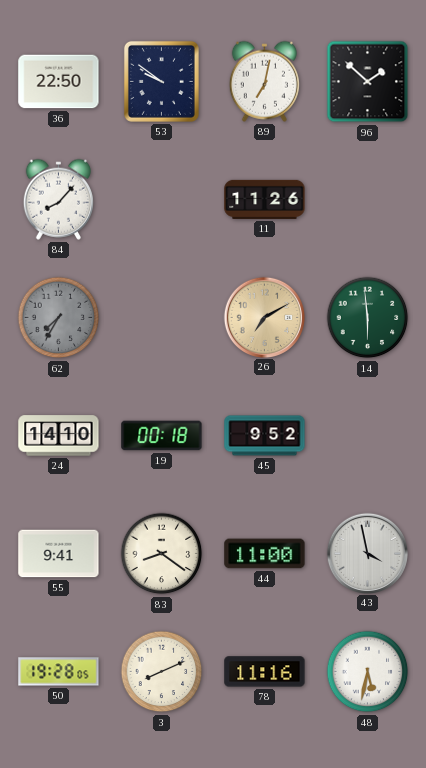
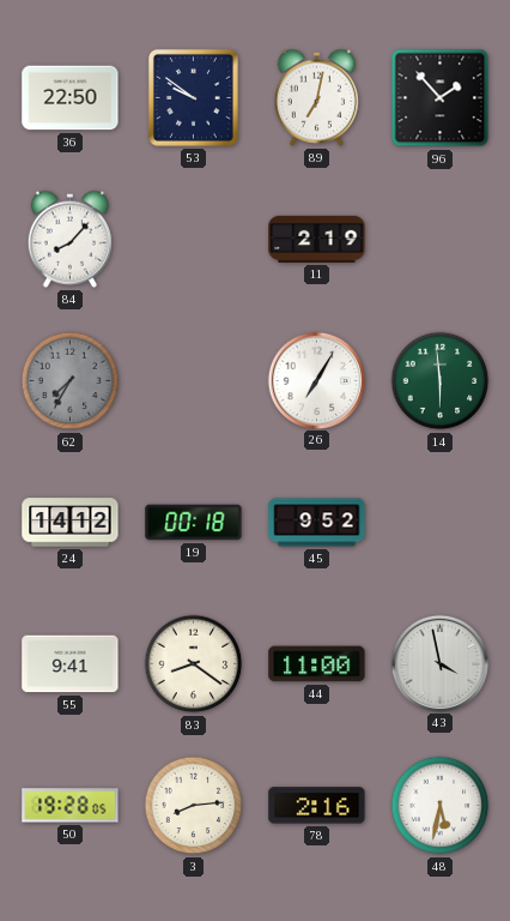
96: 1:52 -> 1:53
11: 11:26 -> 2:19
26: 7:10 -> 7:05
26 dial: champagne -> white
24: 14:10 -> 14:12
3: 8:11 -> 8:14
78: 11:16 -> 2:16
